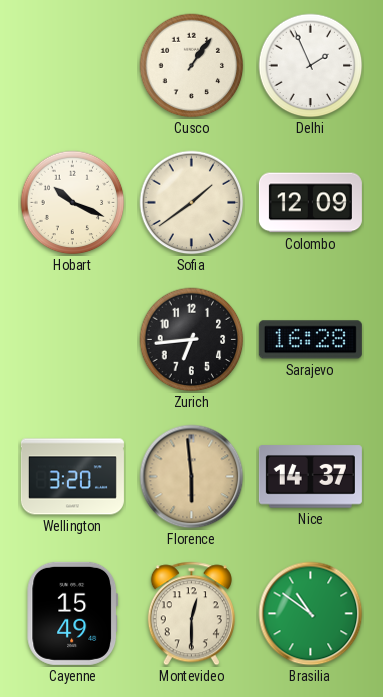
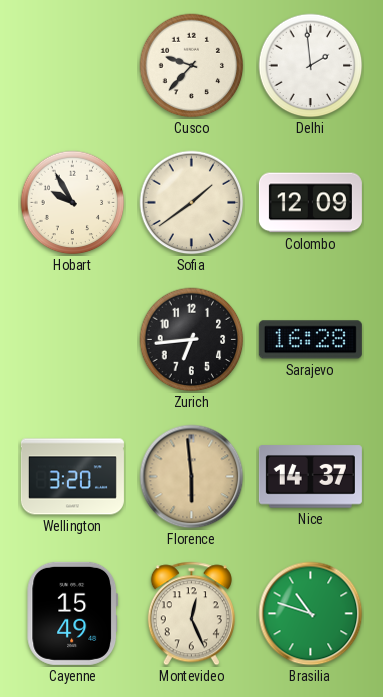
Cusco: 1:06 -> 9:37
Delhi: 1:56 -> 1:59
Hobart: 10:19 -> 9:55
Montevideo: 12:30 -> 12:26
Brasilia: 10:51 -> 10:48
